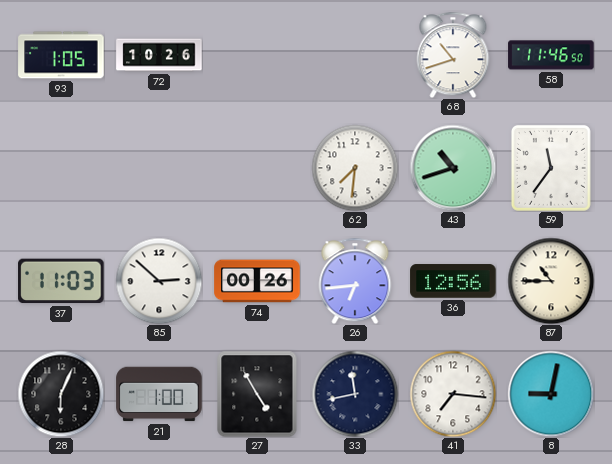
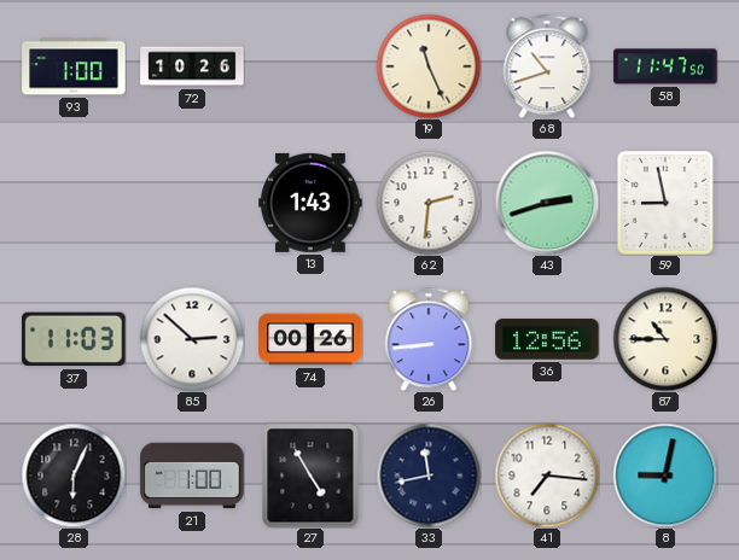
93: 1:05 -> 1:00
19: none -> 11:26
58: 11:46 -> 11:47
13: none -> 1:43
62: 7:31 -> 2:31
43: 10:42 -> 2:42
59: 11:36 -> 8:58
26: 6:44 -> 8:44
